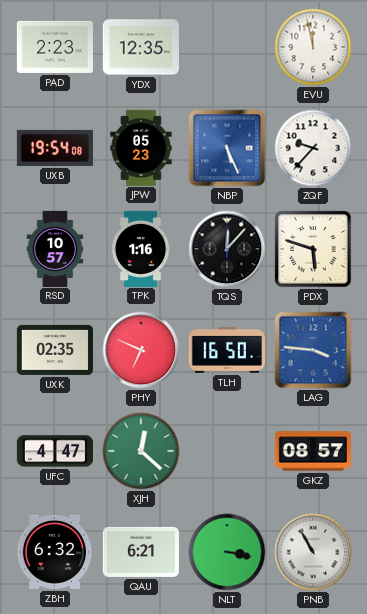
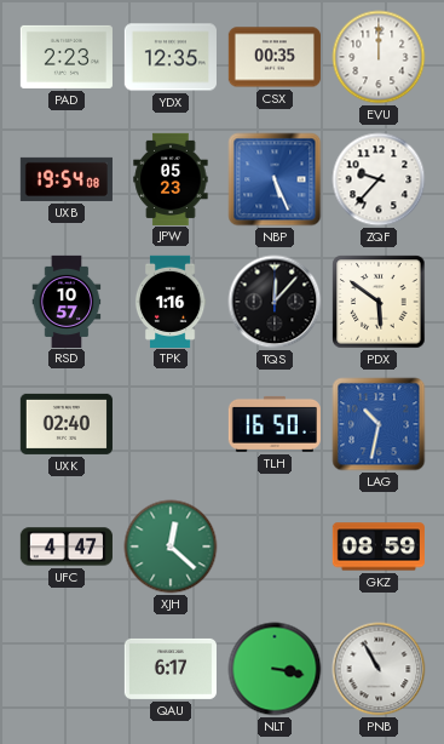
CSX: none -> 00:35
EVU: 11:58 -> 12:00
PDX: 5:48 -> 5:51
UXK: 02:35 -> 02:40
PHY: 6:49 -> none
LAG: 3:46 -> 10:32
GKZ: 08:57 -> 08:59
ZBH: 6:32 -> none
QAU: 6:21 -> 6:17
